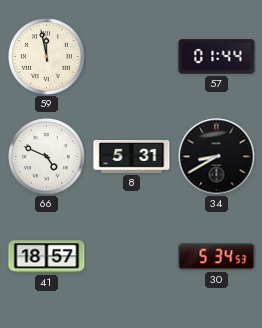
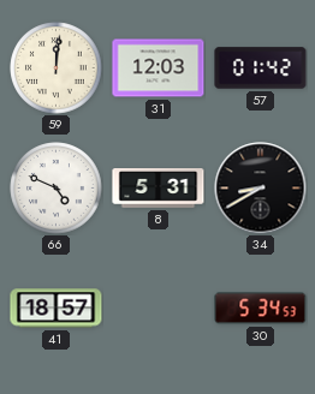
59: 11:58 -> 12:01
31: none -> 12:03
57: 01:44 -> 01:42
